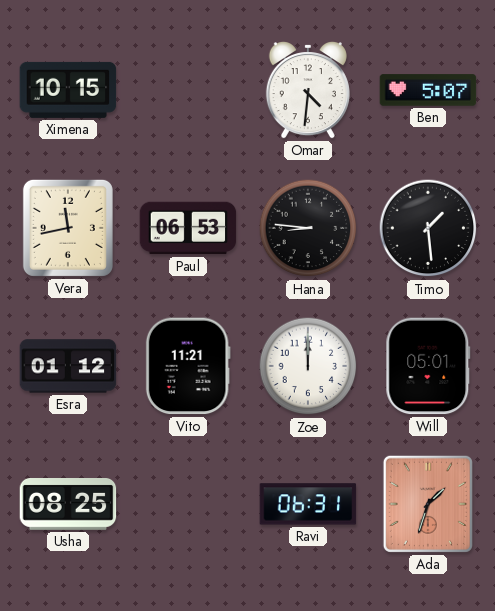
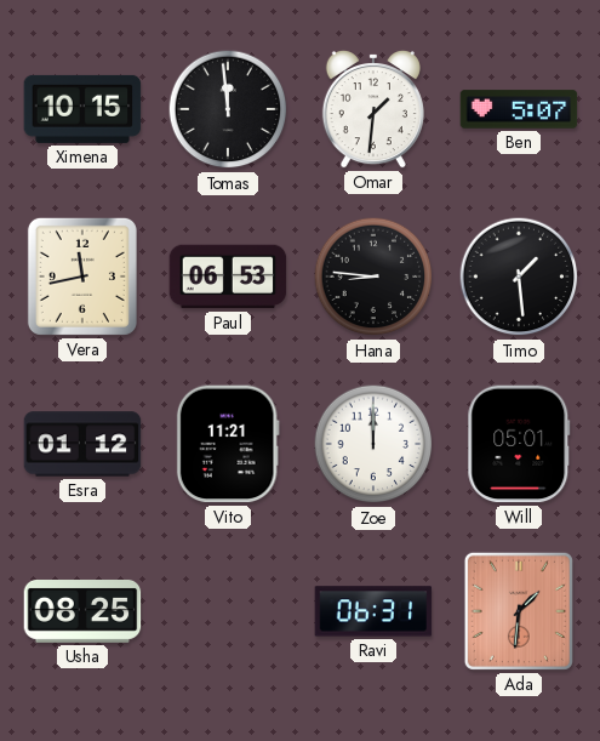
Tomas: none -> 11:59
Omar: 4:31 -> 1:31
Ada: 1:33 -> 1:31
